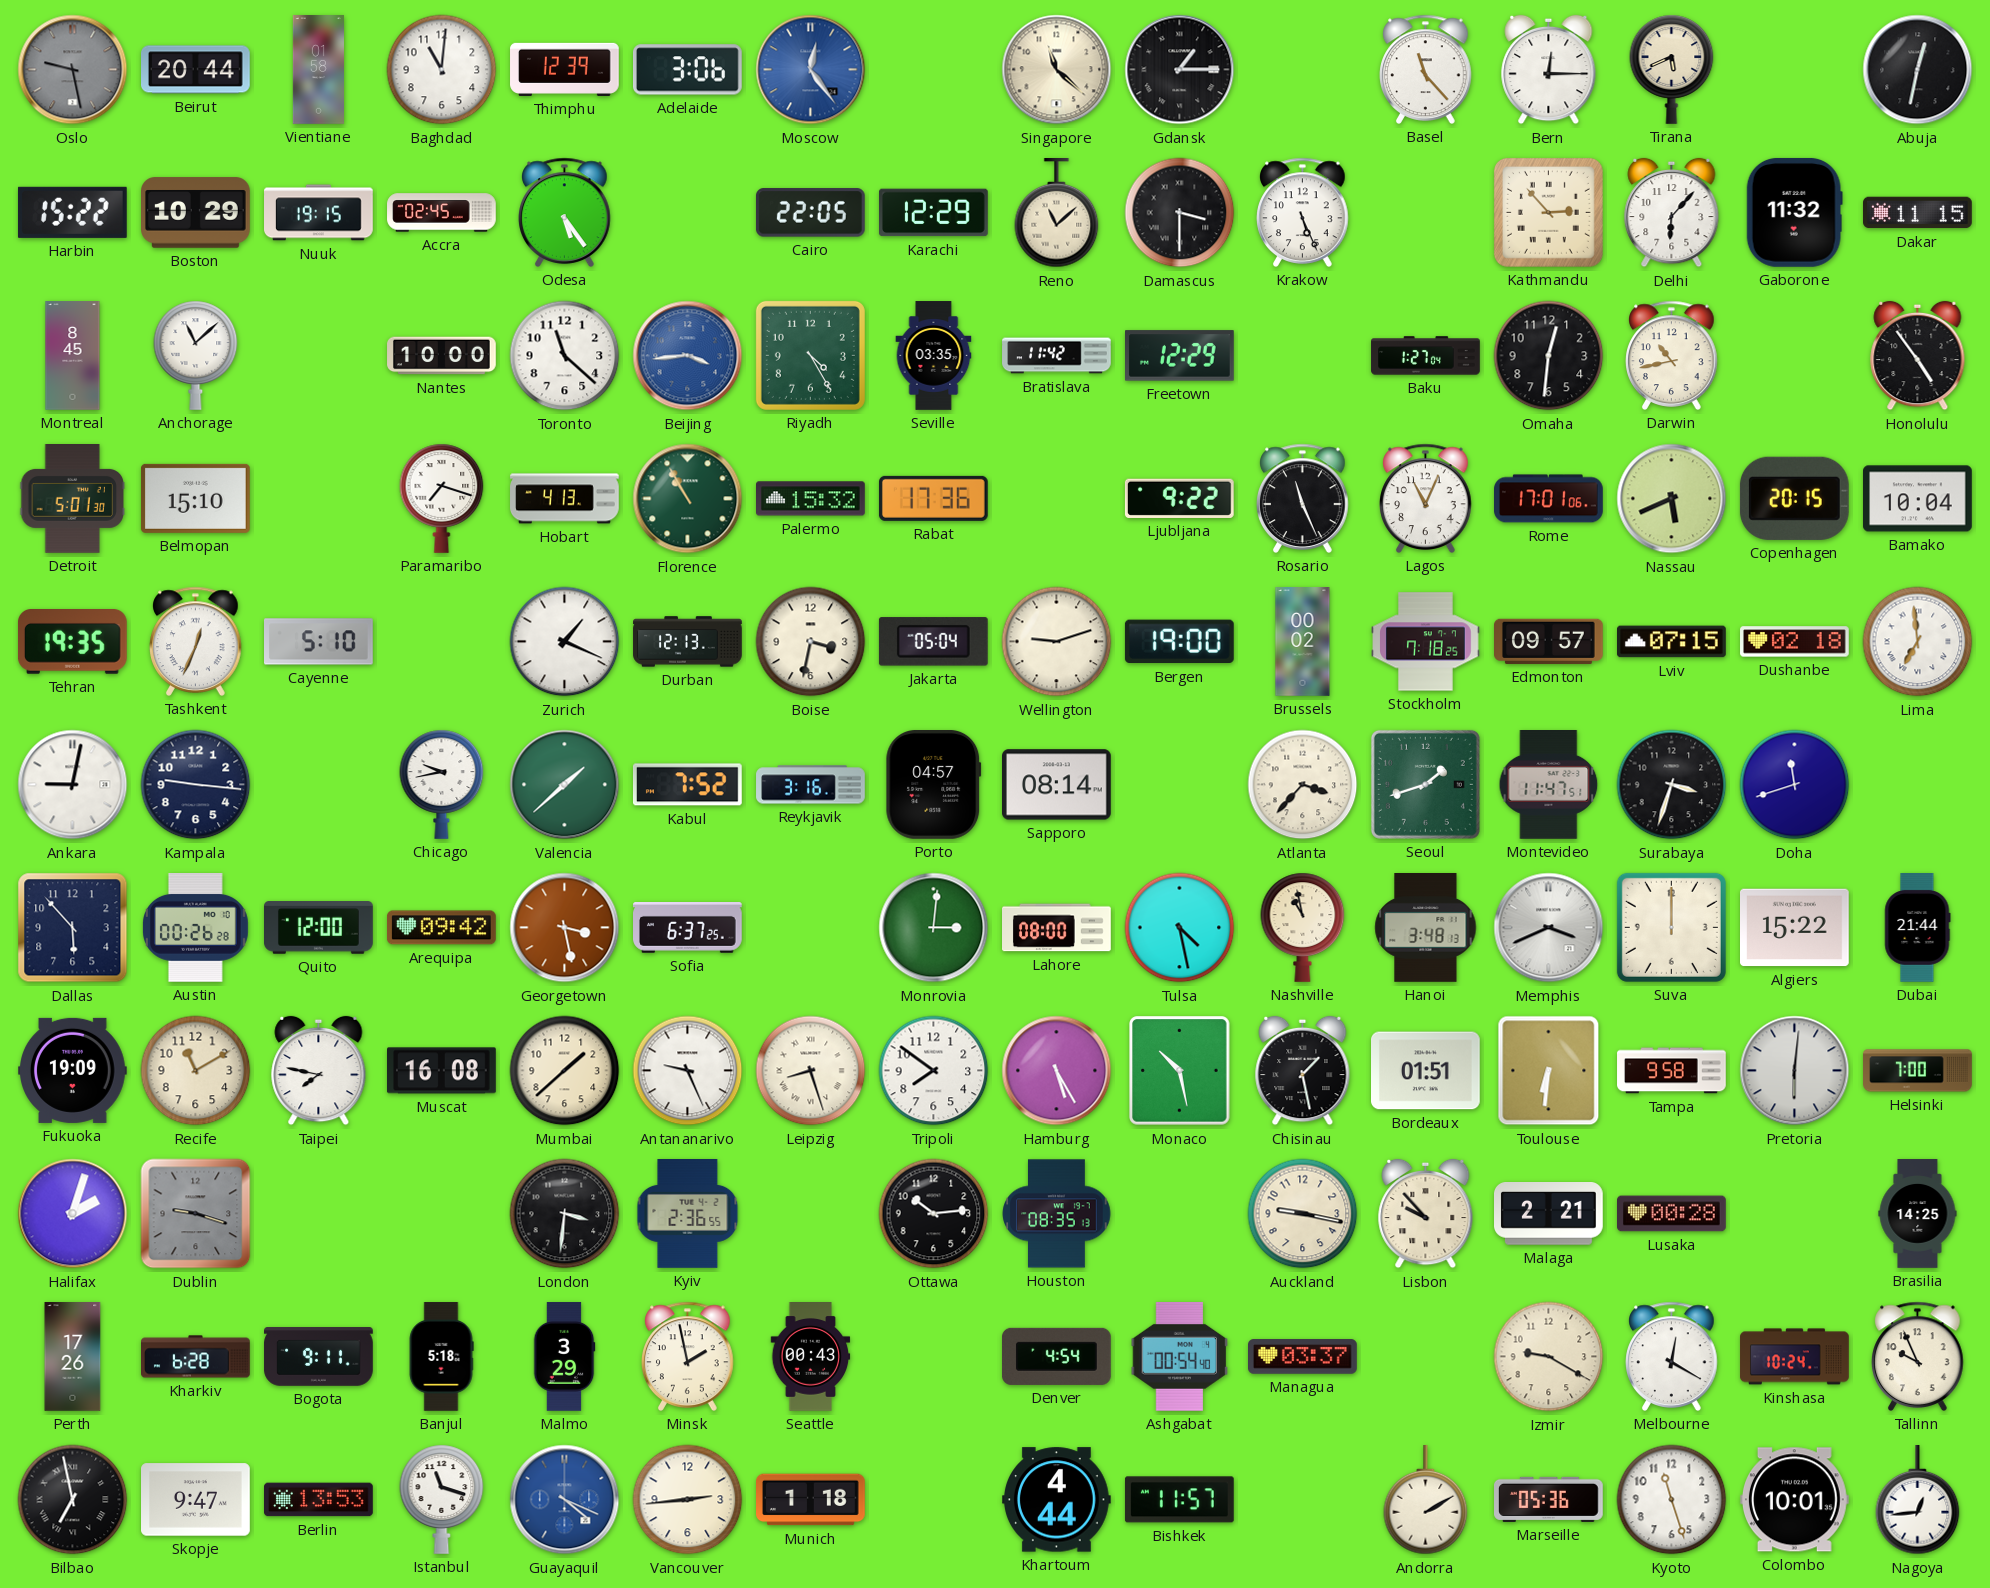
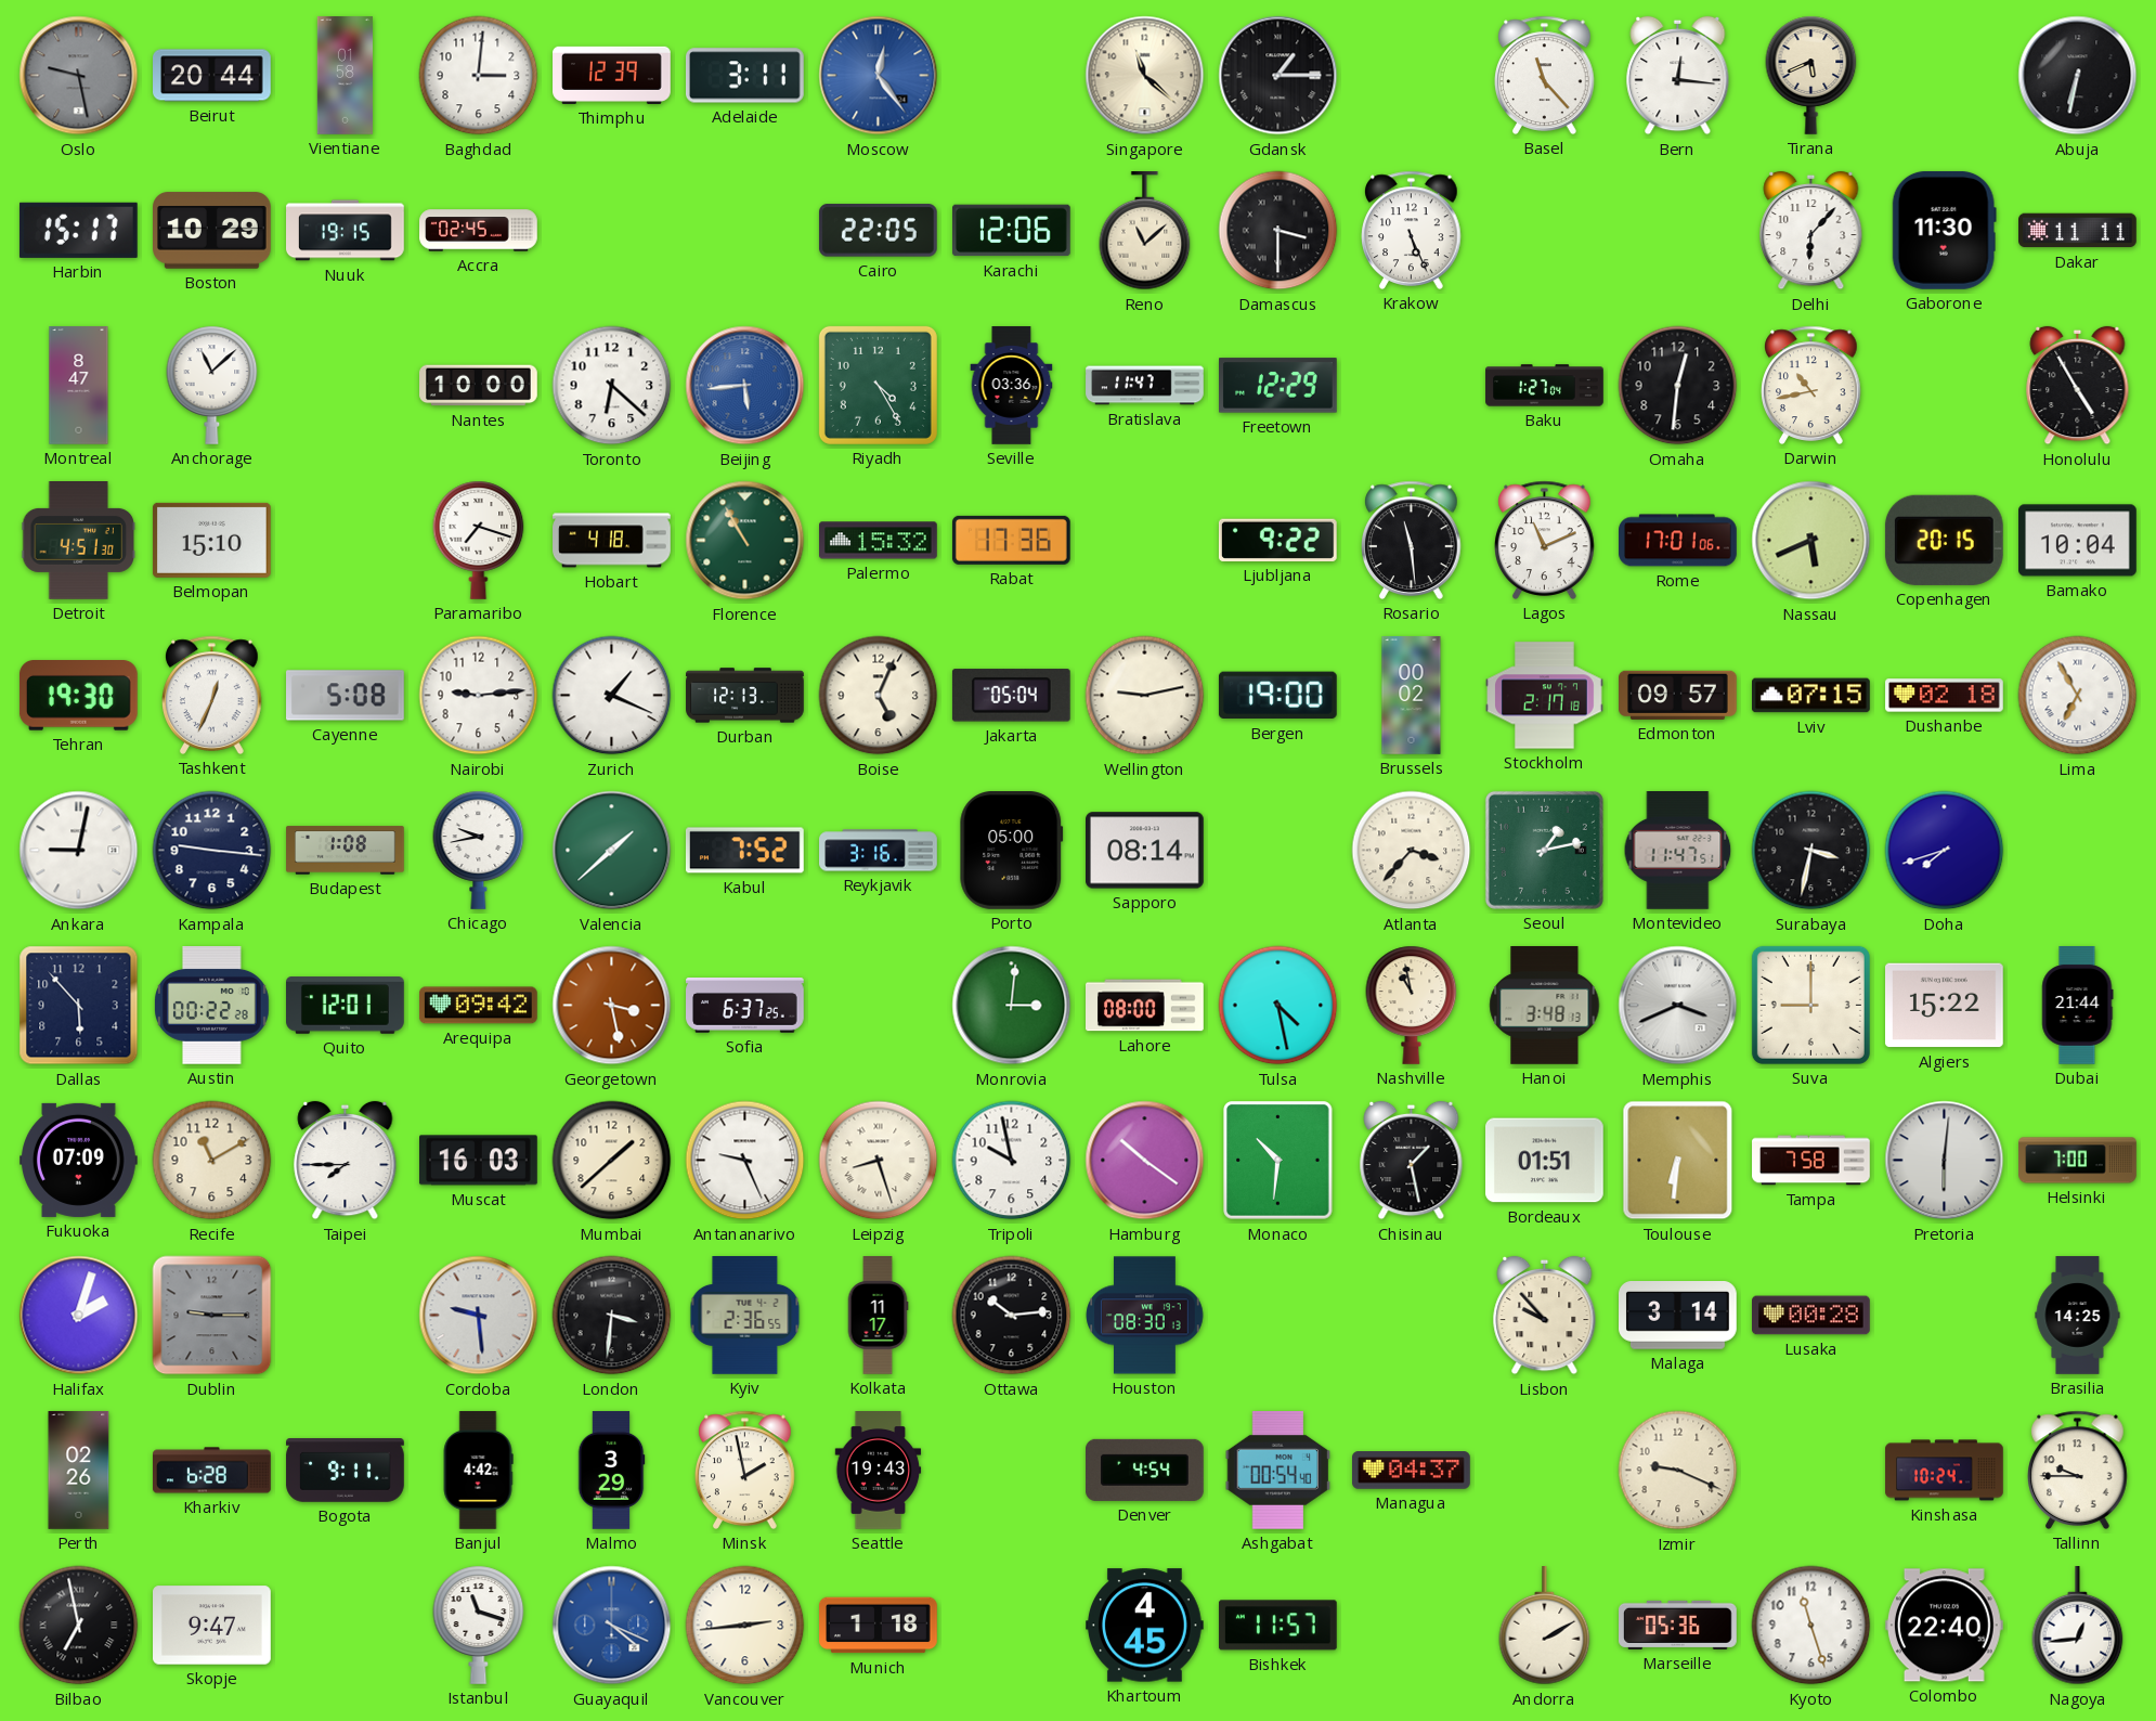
Baghdad: 11:01 -> 3:01
Adelaide: 3:06 -> 3:11
Bern: 12:15 -> 12:16
Abuja: 12:32 -> 6:32
Harbin: 15:22 -> 15:17
Odesa: 5:24 -> none
Karachi: 12:29 -> 12:06
Kathmandu: 2:53 -> none
Gaborone: 11:32 -> 11:30
Dakar: 11:15 -> 11:11
Montreal: 8:45 -> 8:47
Toronto: 11:22 -> 6:22
Beijing: 3:44 -> 5:44
Seville: 03:35 -> 03:36
Bratislava: 11:42 -> 11:47
Honolulu: 4:54 -> 4:55
Detroit: 5:01 -> 4:51
Hobart: 4:13 -> 4:18
Rosario: 11:26 -> 11:29
Lagos: 11:04 -> 11:11
Tehran: 19:35 -> 19:30
Cayenne: 5:10 -> 5:08
Nairobi: none -> 9:14
Boise: 3:32 -> 5:04
Wellington: 9:12 -> 9:13
Stockholm: 7:18 -> 2:17
Lima: 6:59 -> 6:55
Budapest: none -> 1:08
Porto: 04:57 -> 05:00
Seoul: 1:42 -> 1:13
Surabaya: 3:33 -> 3:32
Doha: 11:42 -> 7:42
Austin: 00:26 -> 00:22
Quito: 12:00 -> 12:01
Suva: 12:00 -> 9:00
Fukuoka: 19:09 -> 07:09
Taipei: 7:47 -> 7:45
Muscat: 16:08 -> 16:03
Tripoli: 7:51 -> 9:58
Hamburg: 5:25 -> 10:21
Monaco: 10:28 -> 10:31
Tampa: 9:58 -> 7:58
Dublin: 9:18 -> 9:15
Cordoba: none -> 9:29
Kolkata: none -> 11:17
Houston: 08:35 -> 08:30
Auckland: 9:17 -> none
Malaga: 2:21 -> 3:14
Perth: 17:26 -> 02:26
Banjul: 5:18 -> 4:42
Seattle: 00:43 -> 19:43
Managua: 03:37 -> 04:37
Izmir: 9:20 -> 9:19
Melbourne: 12:20 -> none
Tallinn: 9:56 -> 9:45
Berlin: 13:53 -> none
Khartoum: 4:44 -> 4:45
Colombo: 10:01 -> 22:40
